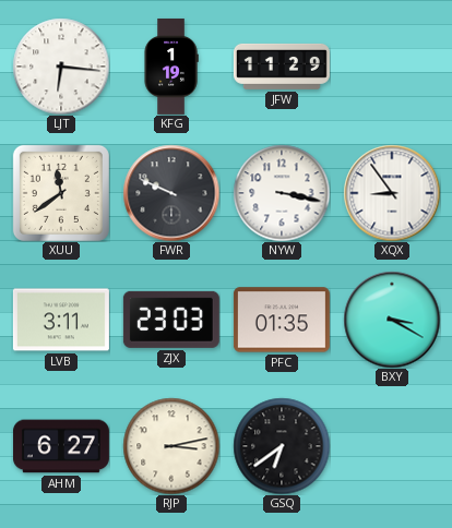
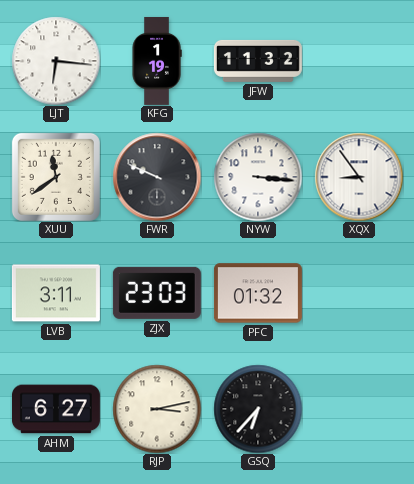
JFW: 11:29 -> 11:32
NYW: 3:17 -> 3:16
PFC: 01:35 -> 01:32
BXY: 3:20 -> none
GSQ: 6:39 -> 6:37
